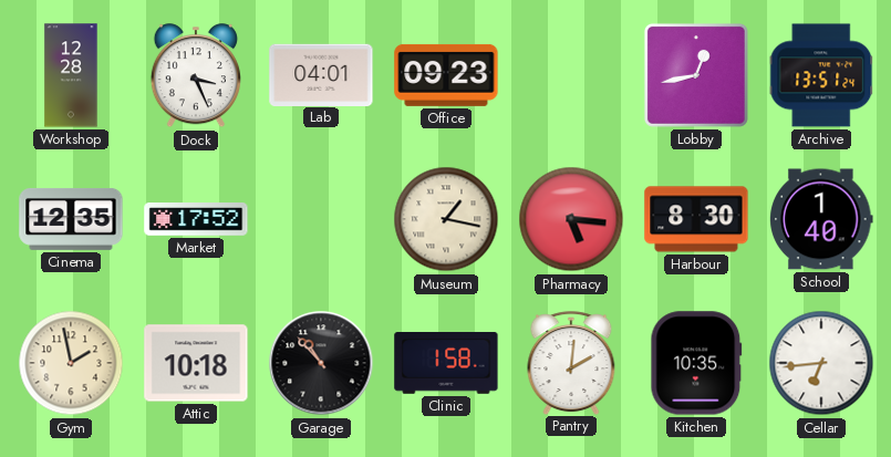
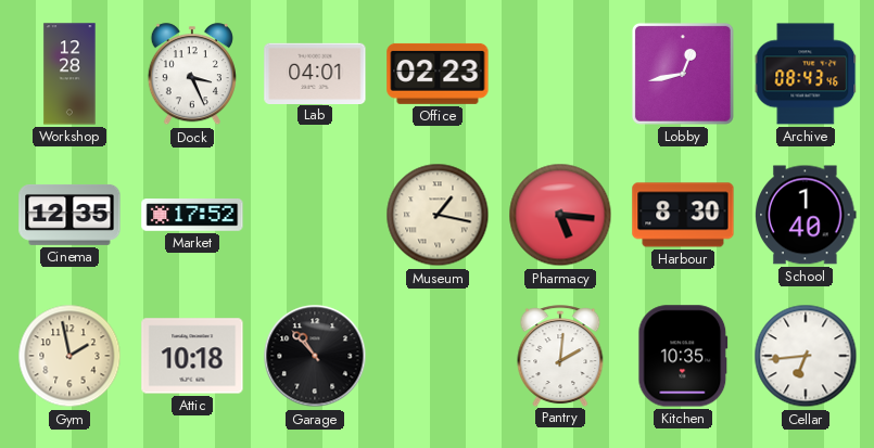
Office: 09:23 -> 02:23
Archive: 13:51 -> 08:43
Clinic: 1:58 -> none
